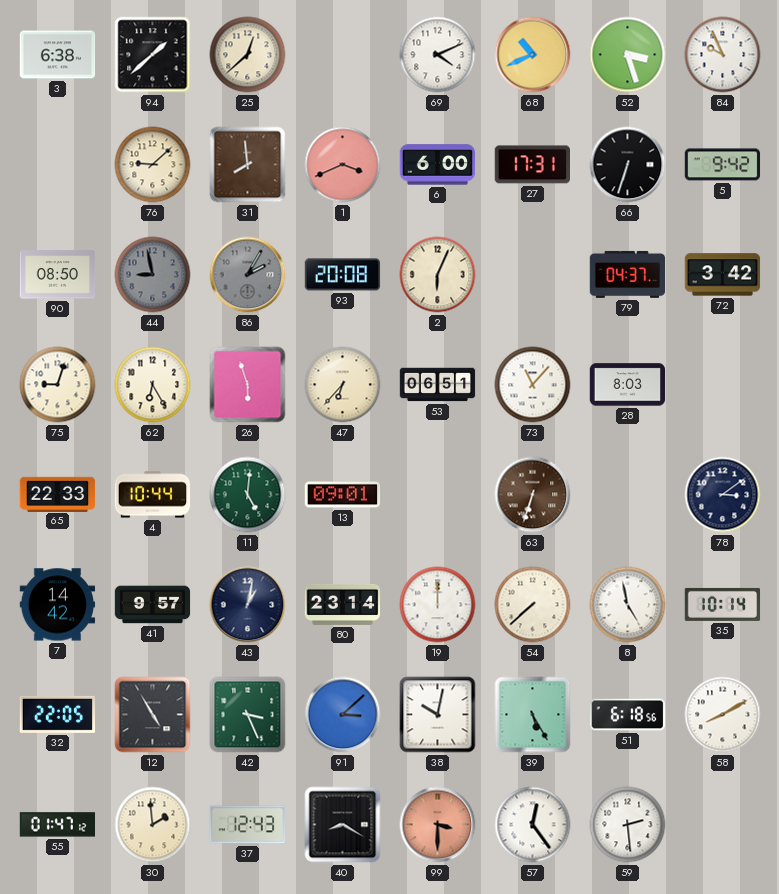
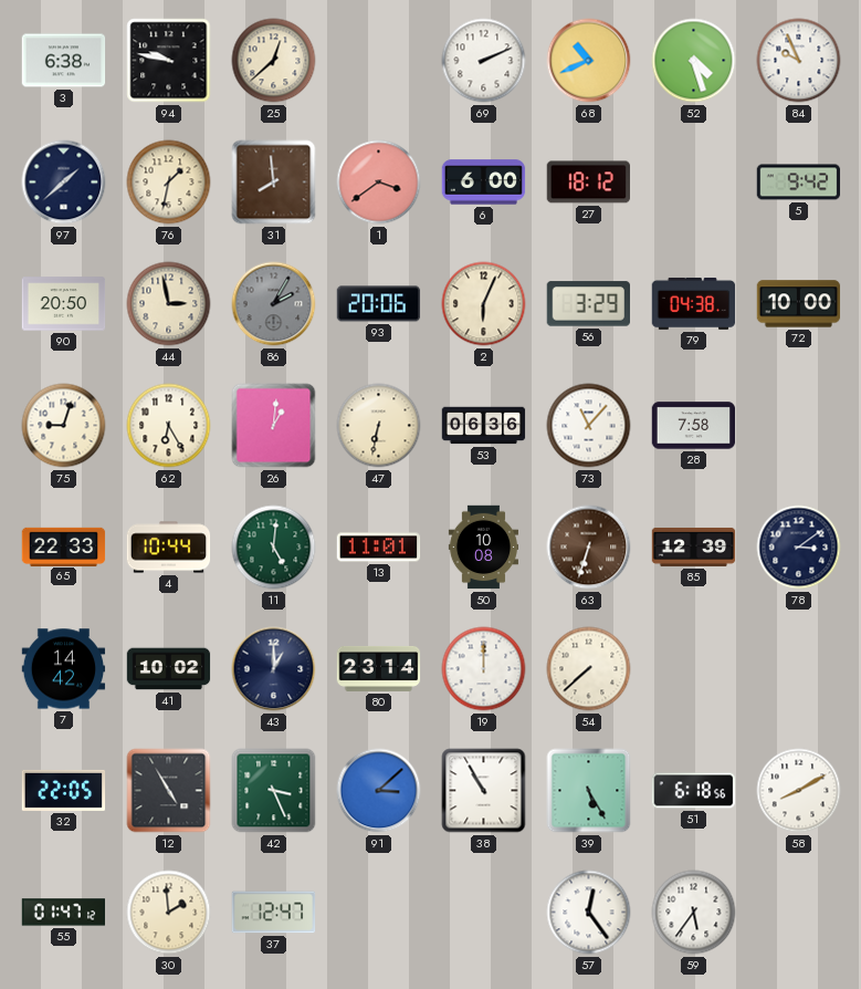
94: 1:38 -> 9:47
69: 4:11 -> 2:11
52: 3:27 -> 4:27
97: none -> 1:38
76: 9:08 -> 1:32
1: 3:41 -> 3:39
27: 17:31 -> 18:12
66: 6:33 -> none
90: 08:50 -> 20:50
44: 8:58 -> 2:58
44 dial: grey -> cream
93: 20:08 -> 20:06
56: none -> 3:29
79: 04:37 -> 04:38
72: 3:42 -> 10:00
26: 5:57 -> 1:01
47: 6:37 -> 6:32
53: 06:51 -> 06:36
28: 8:03 -> 7:58
13: 09:01 -> 11:01
50: none -> 10:08
85: none -> 12:39
41: 9:57 -> 10:02
43: 1:02 -> 1:00
8: 4:58 -> none
35: 10:14 -> none
38: 10:02 -> 10:55
37: 12:43 -> 12:47
40: 8:20 -> none
99: 3:30 -> none
59: 2:29 -> 5:36
